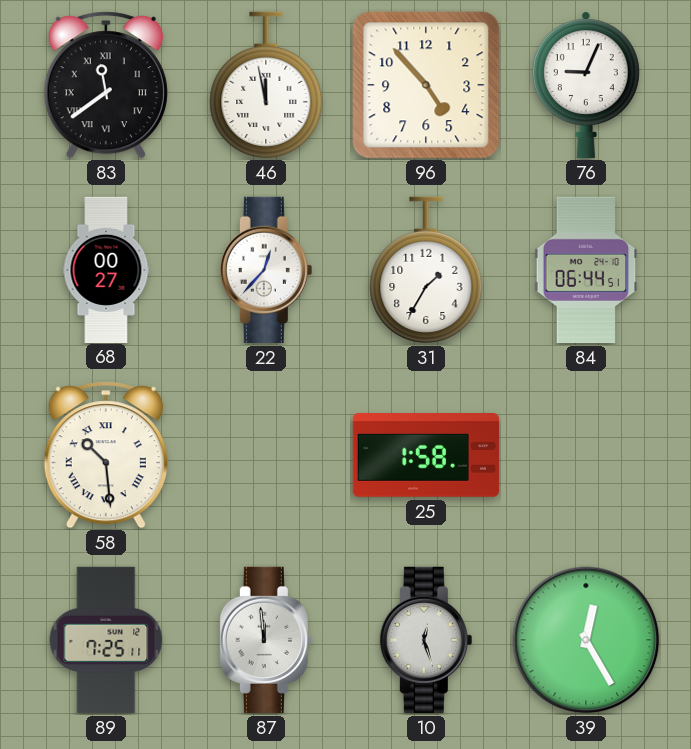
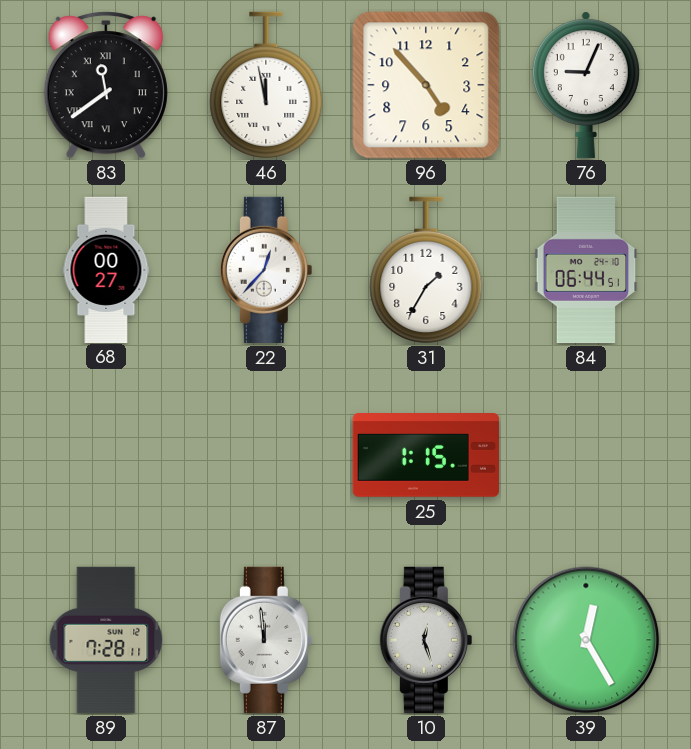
58: 10:29 -> none
25: 1:58 -> 1:15
89: 7:25 -> 7:28
